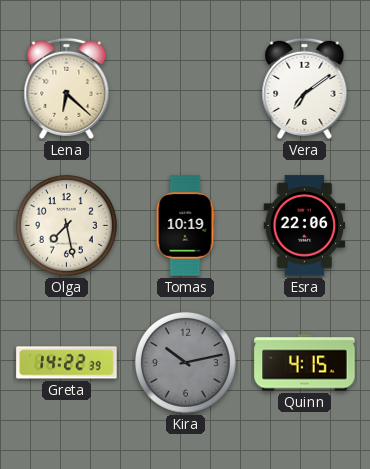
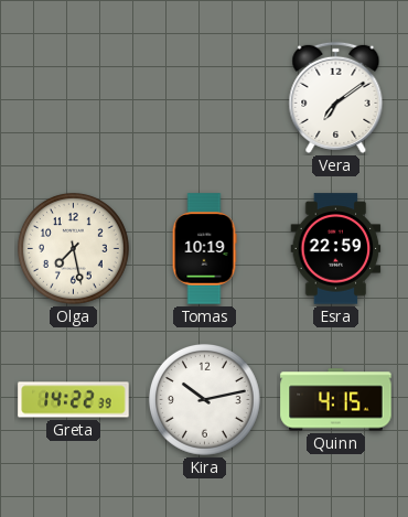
Lena: 6:22 -> none
Esra: 22:06 -> 22:59
Kira dial: grey -> white
